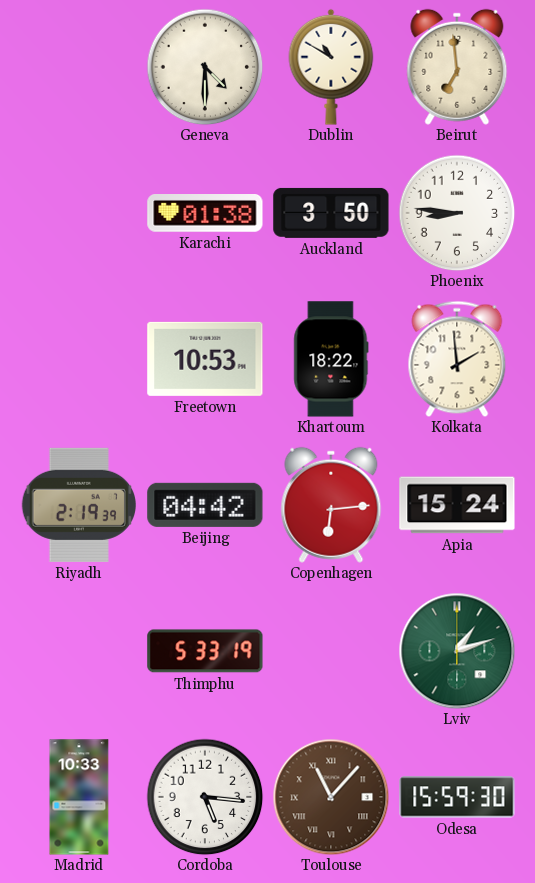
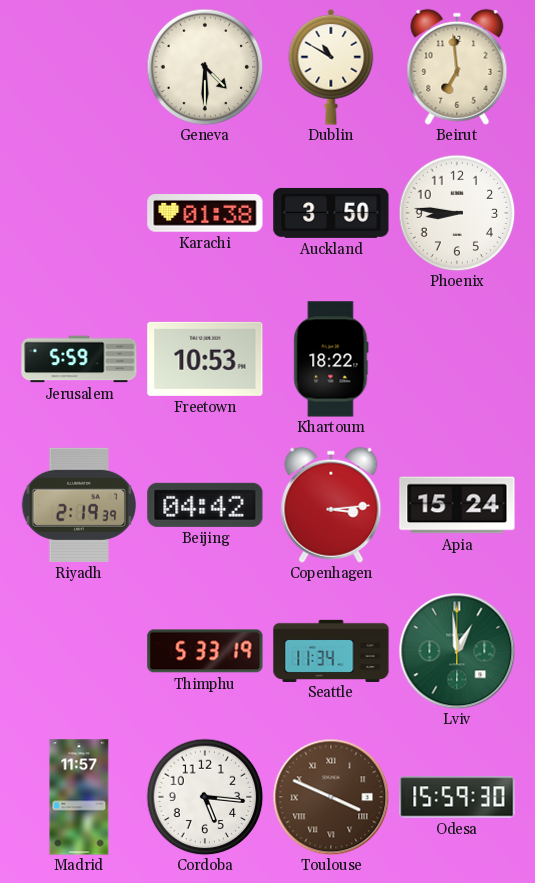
Jerusalem: none -> 5:59
Kolkata: 1:59 -> none
Copenhagen: 6:14 -> 3:14
Seattle: none -> 11:34
Lviv: 1:12 -> 12:59
Madrid: 10:33 -> 11:57
Toulouse: 11:07 -> 3:49
